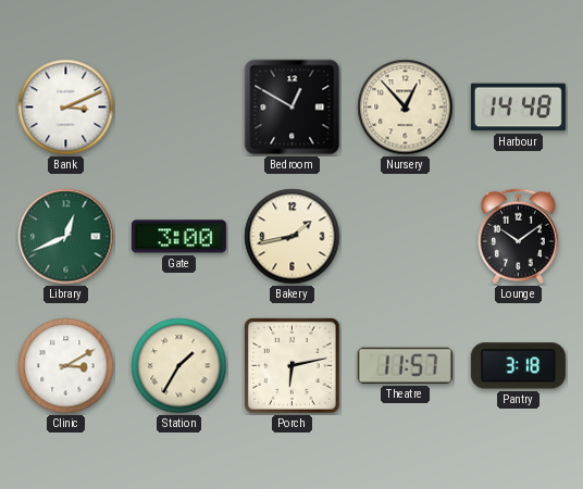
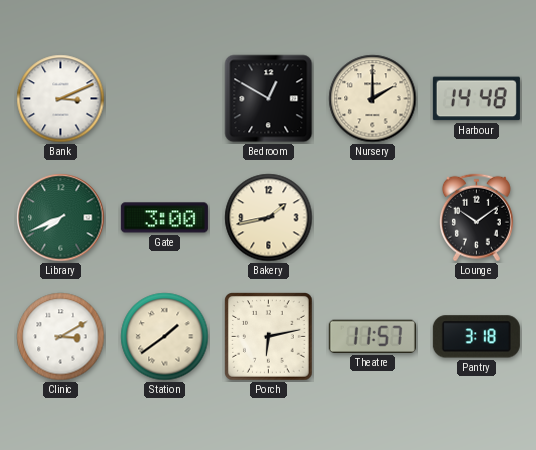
Nursery: 12:53 -> 2:00
Library: 12:41 -> 7:41
Station: 1:35 -> 1:39
